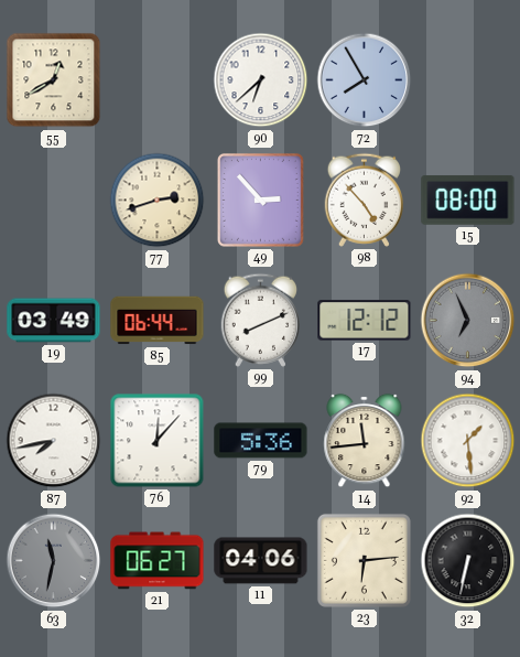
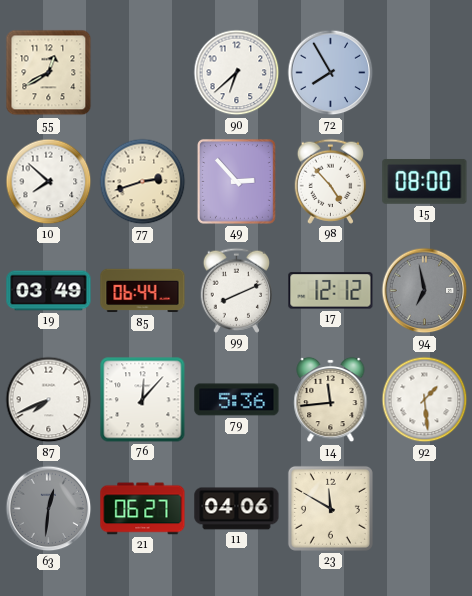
10: none -> 7:52
94: 6:56 -> 6:58
87: 7:43 -> 7:41
63: 11:32 -> 12:31
23: 6:14 -> 11:50
32: 6:32 -> none
